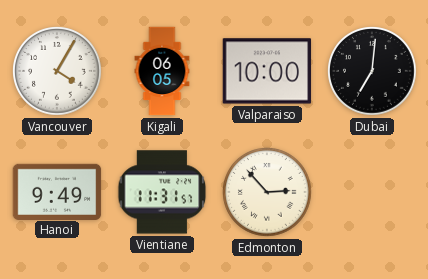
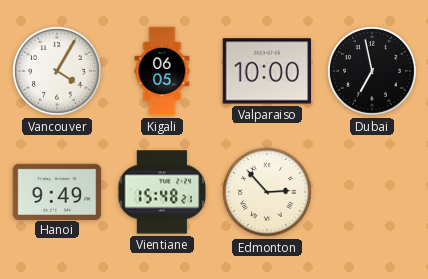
Dubai: 7:01 -> 6:58
Vientiane: 11:31 -> 15:48
